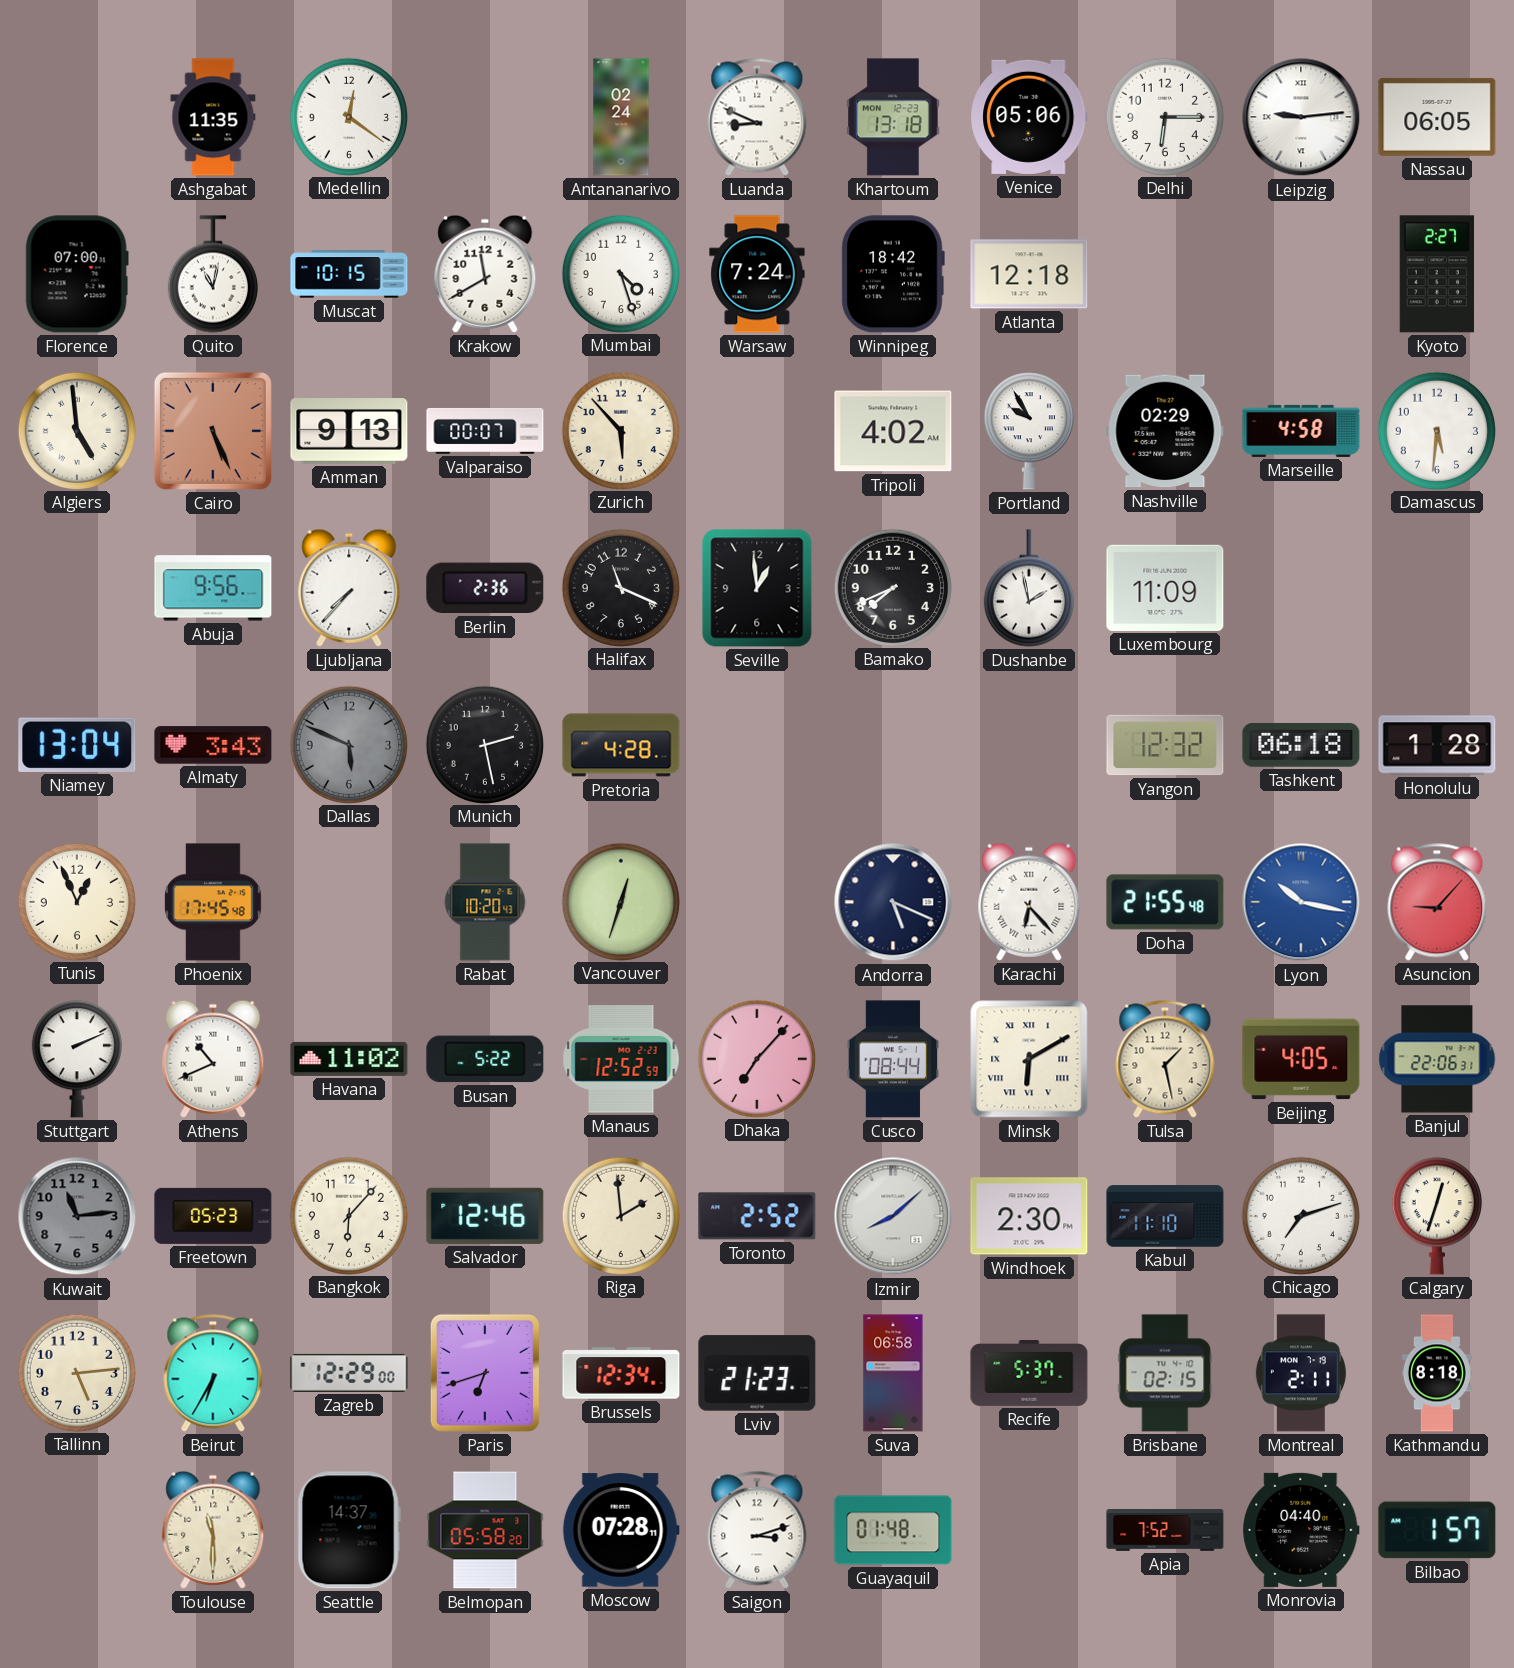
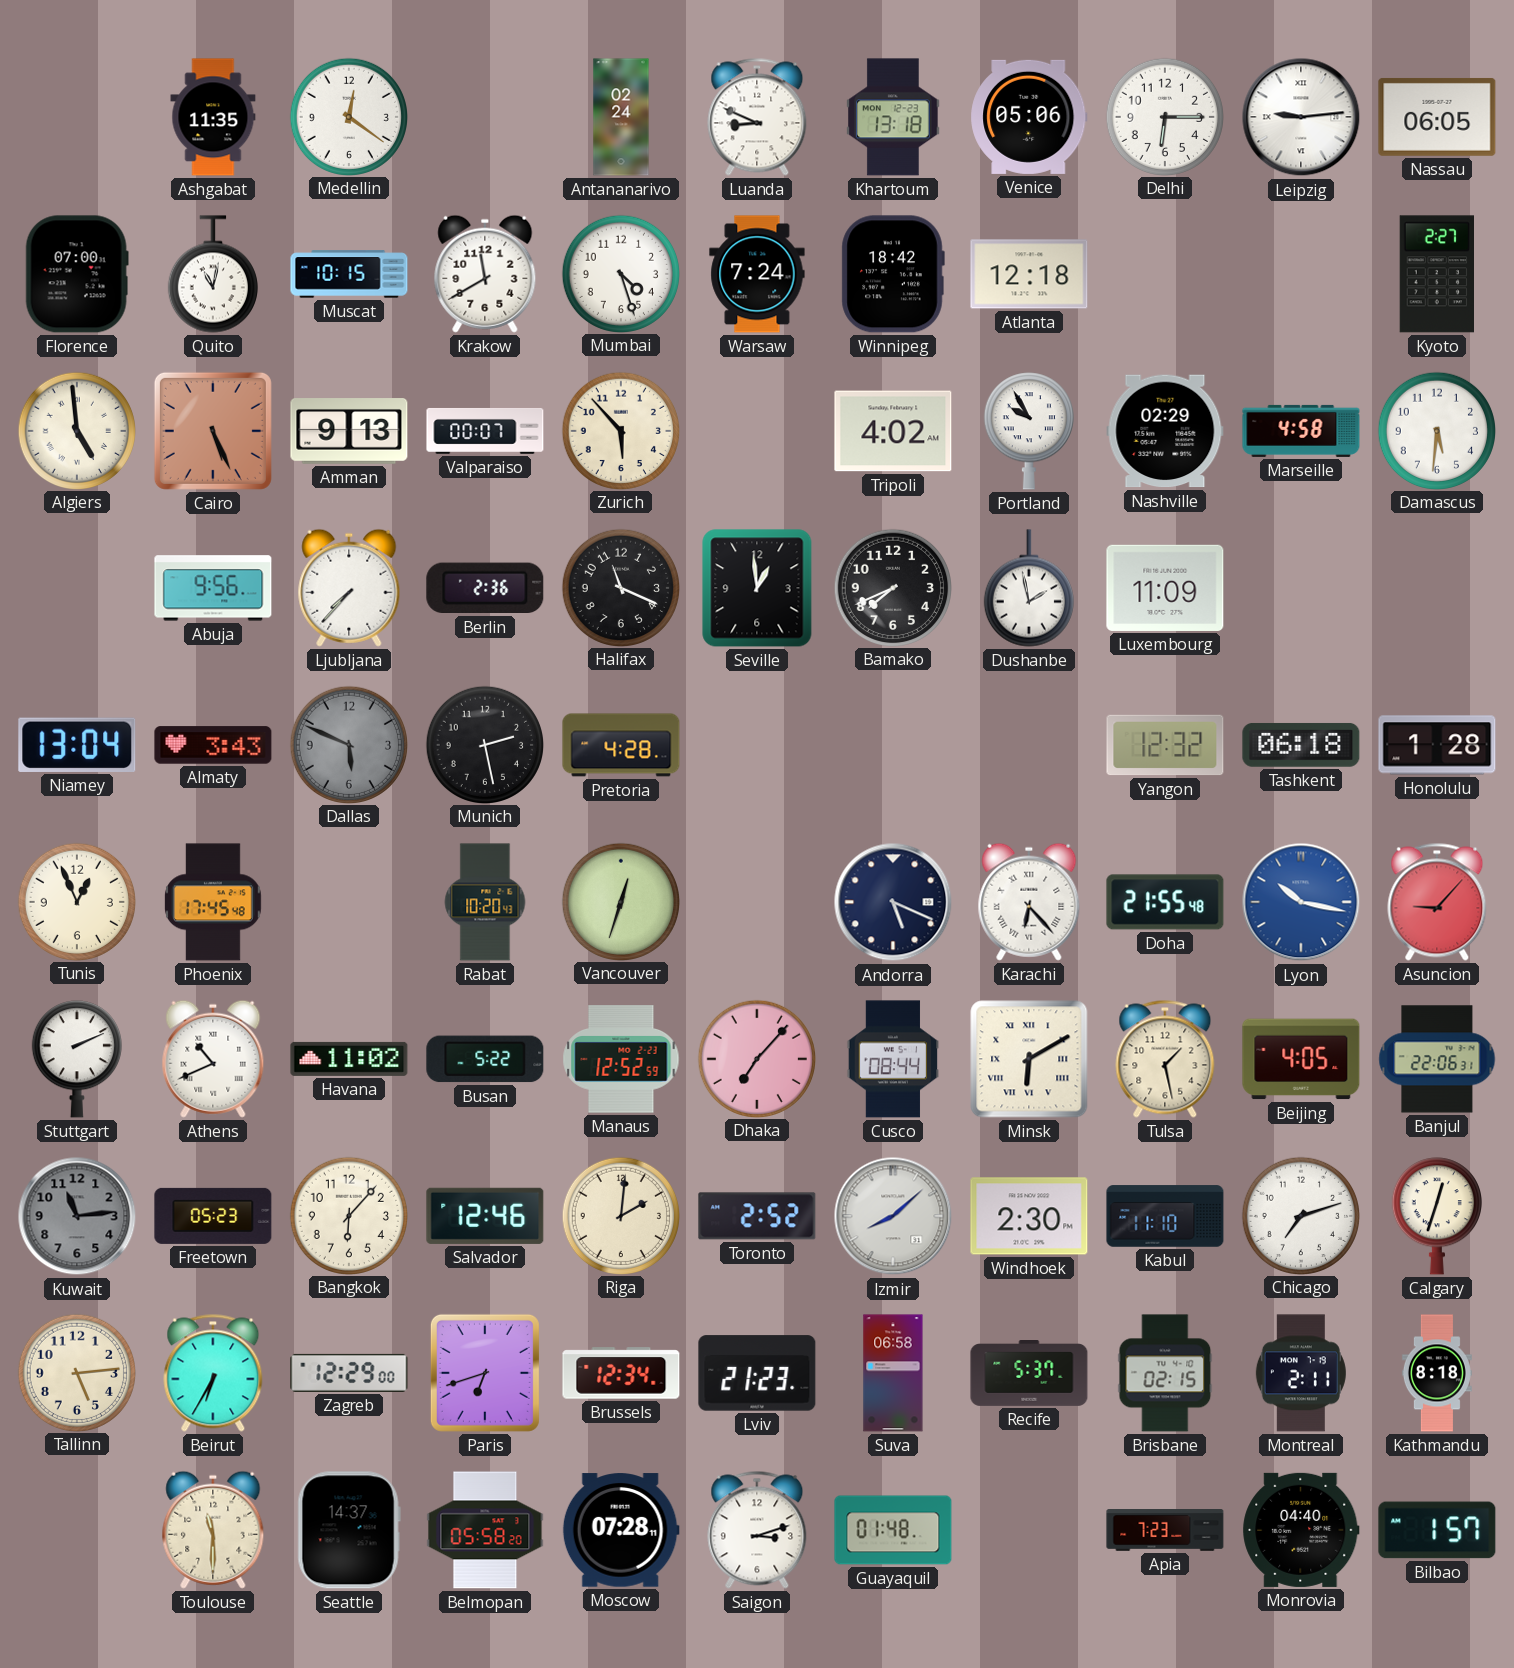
Riga: 1:59 -> 2:01
Apia: 7:52 -> 7:23
